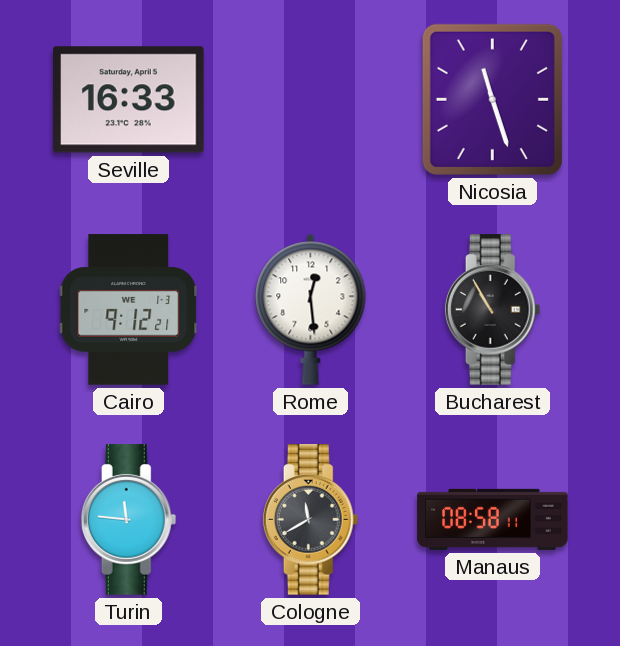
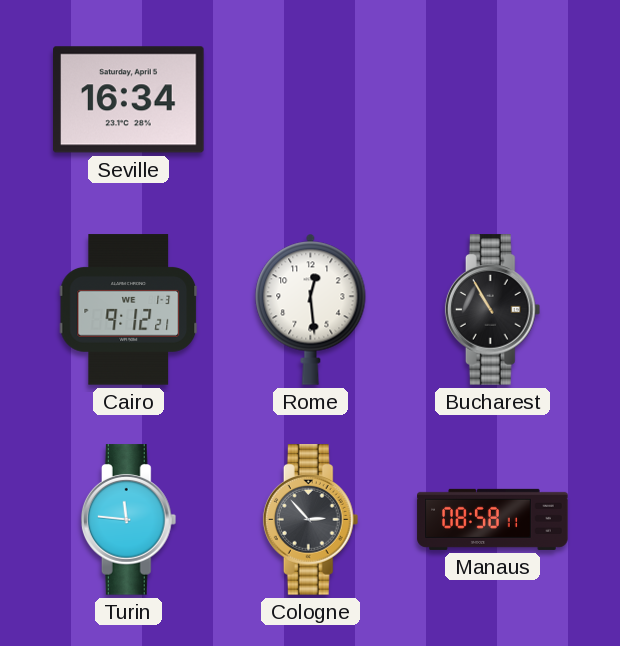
Seville: 16:33 -> 16:34
Nicosia: 11:27 -> none
Cologne: 11:40 -> 2:53
